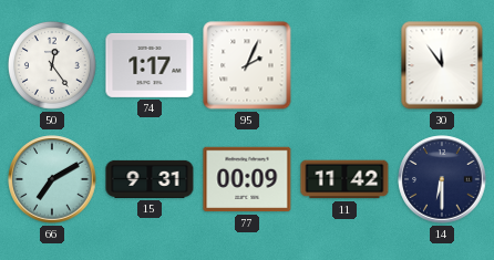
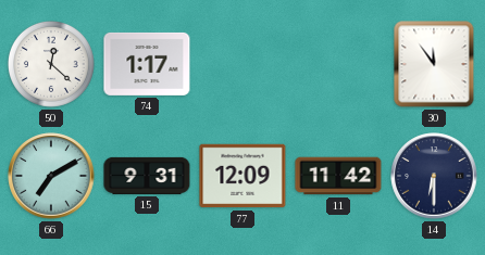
50: 12:24 -> 12:22
95: 2:04 -> none
77: 00:09 -> 12:09
